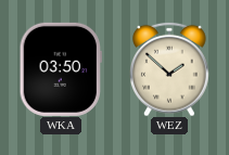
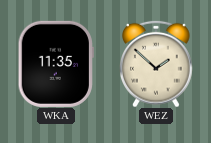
WKA: 03:50 -> 11:35
